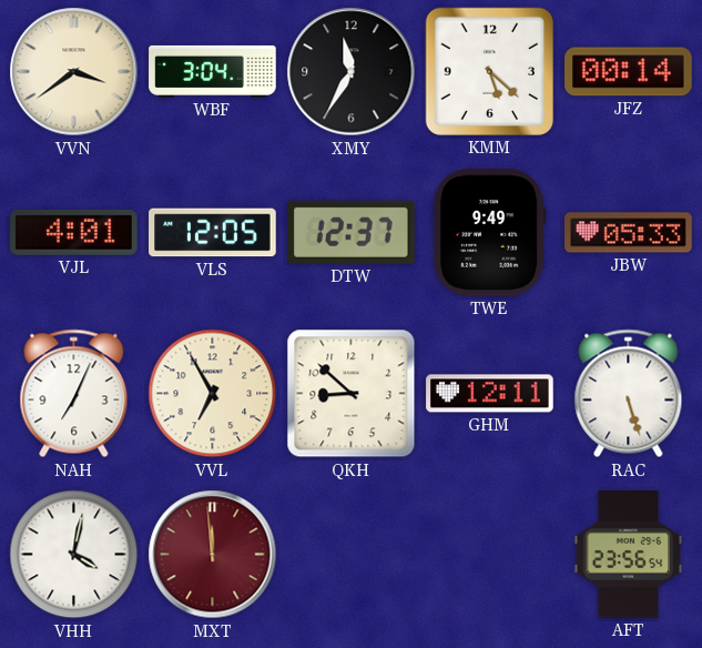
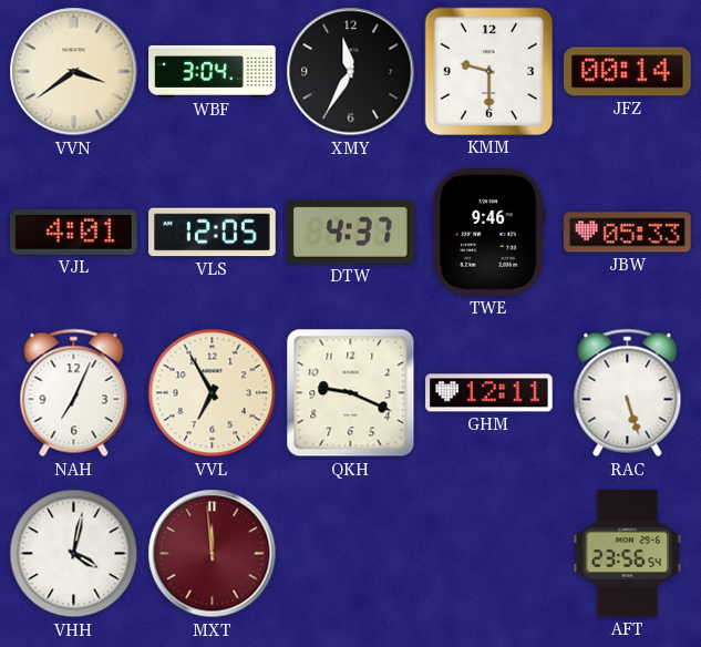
KMM: 5:22 -> 9:30
DTW: 12:37 -> 4:37
TWE: 9:49 -> 9:46
QKH: 8:52 -> 9:19
